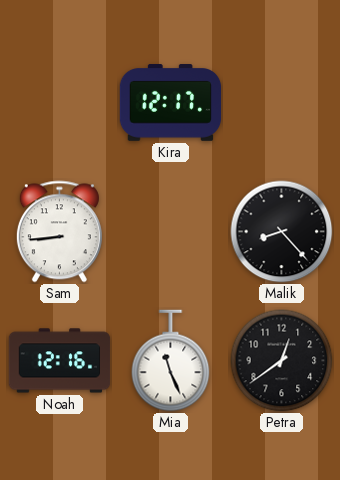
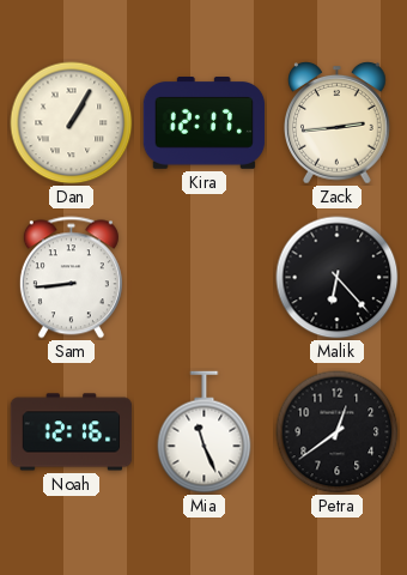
Dan: none -> 1:05
Zack: none -> 2:44
Malik: 8:23 -> 6:23
